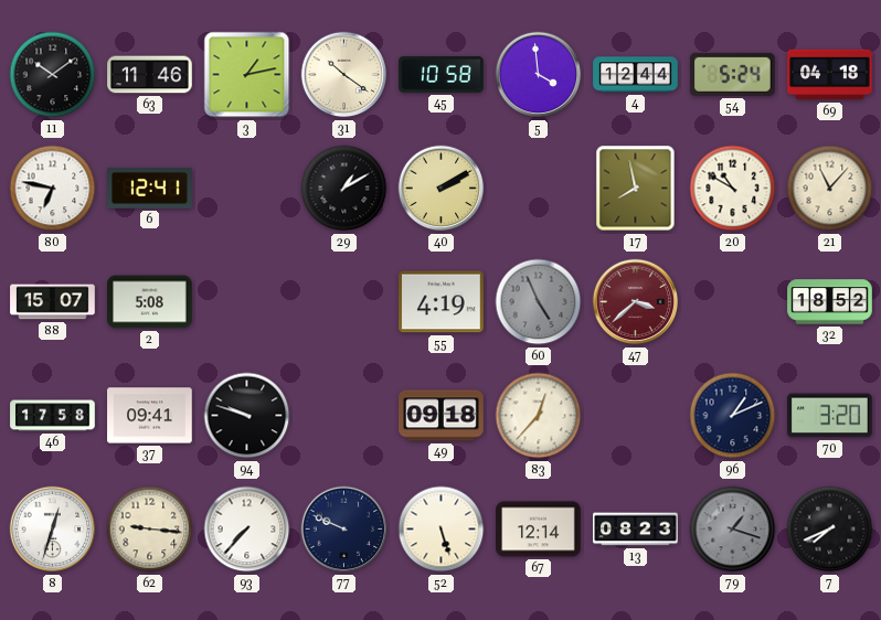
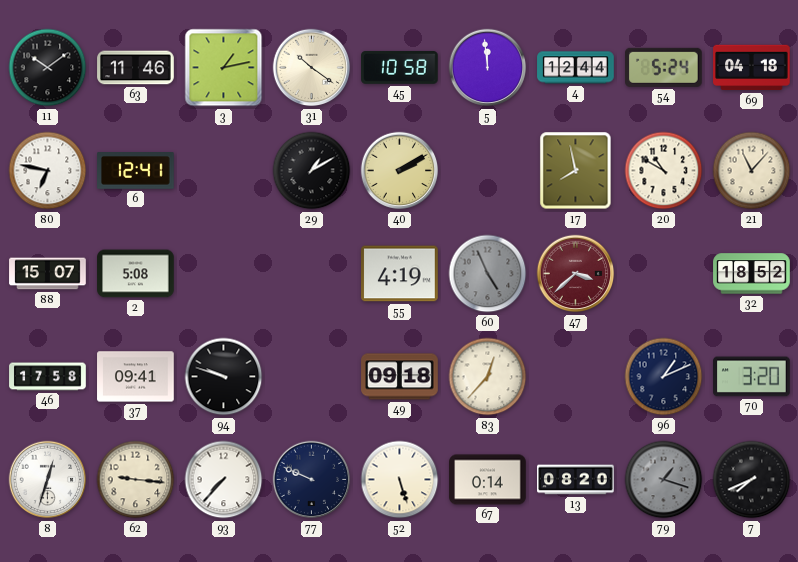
5: 3:59 -> 11:59
67: 12:14 -> 0:14
13: 08:23 -> 08:20
